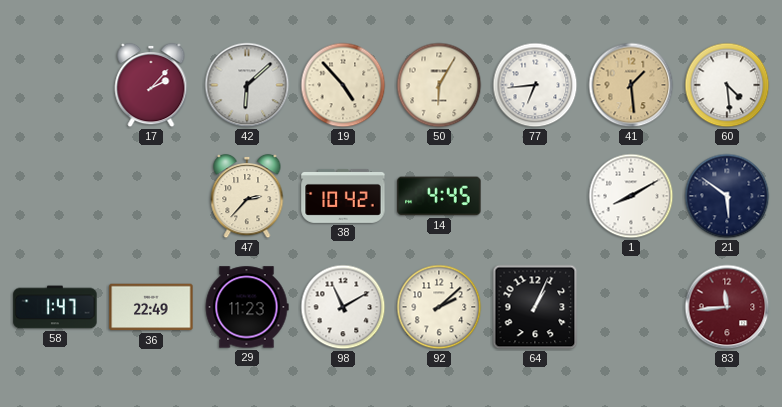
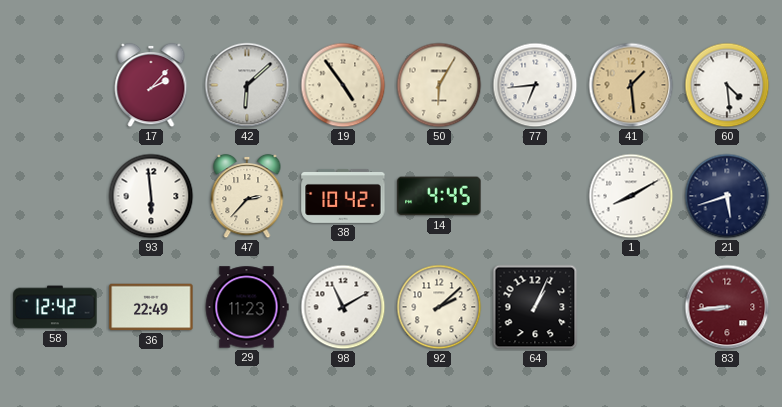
19: 4:53 -> 4:54
93: none -> 5:59
21: 5:51 -> 5:42
58: 1:47 -> 12:42
83: 11:44 -> 8:44
